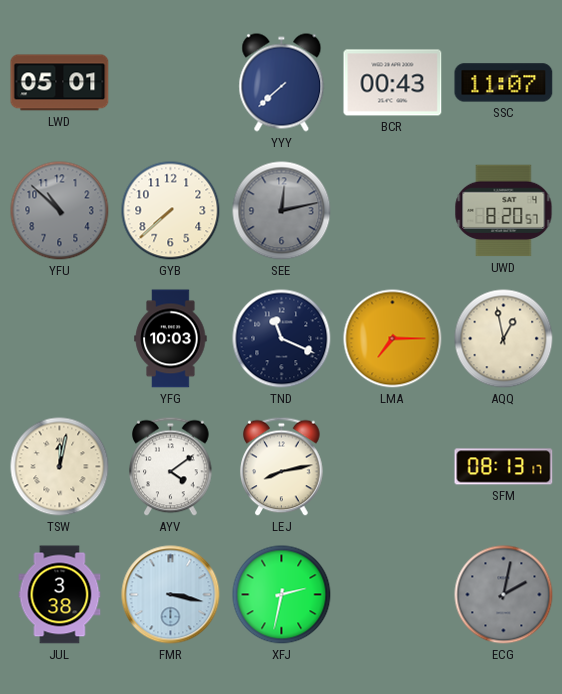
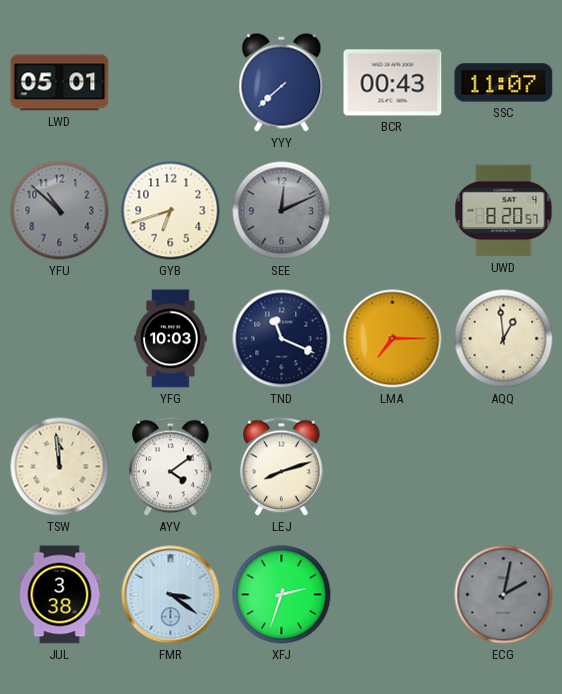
GYB: 7:38 -> 6:42
SEE: 12:13 -> 12:11
AQQ: 12:58 -> 12:59
TSW: 12:02 -> 11:59
LEJ: 8:13 -> 8:12
SFM: 08:13 -> none
FMR: 3:17 -> 3:21
XFJ: 2:32 -> 2:33
